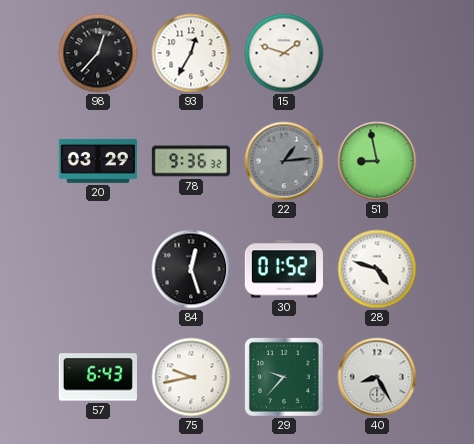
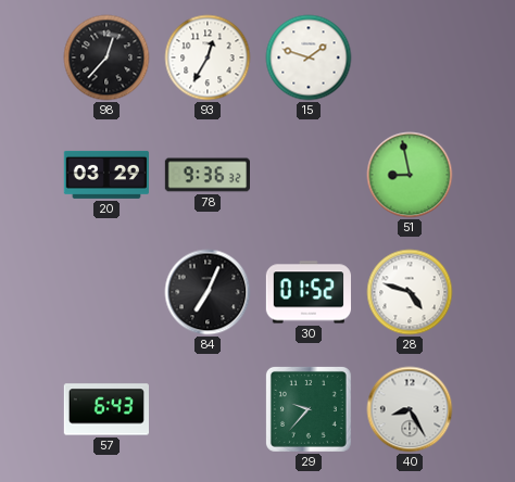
22: 1:14 -> none
84: 12:27 -> 7:04
75: 9:43 -> none
